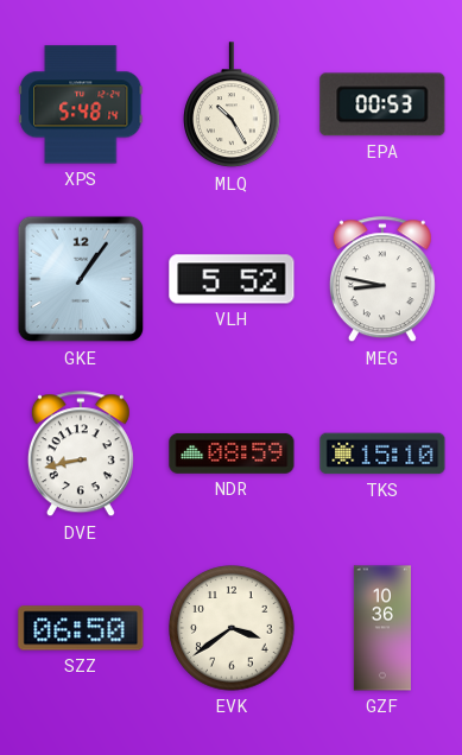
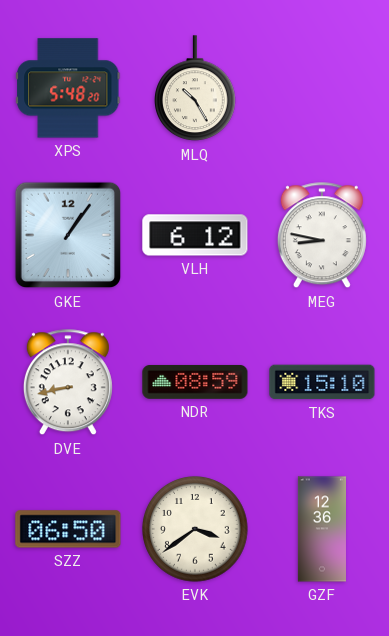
XPS: 5:48:14 -> 5:48:20
EPA: 00:53 -> none
VLH: 5:52 -> 6:12
GZF: 10:36 -> 12:36
